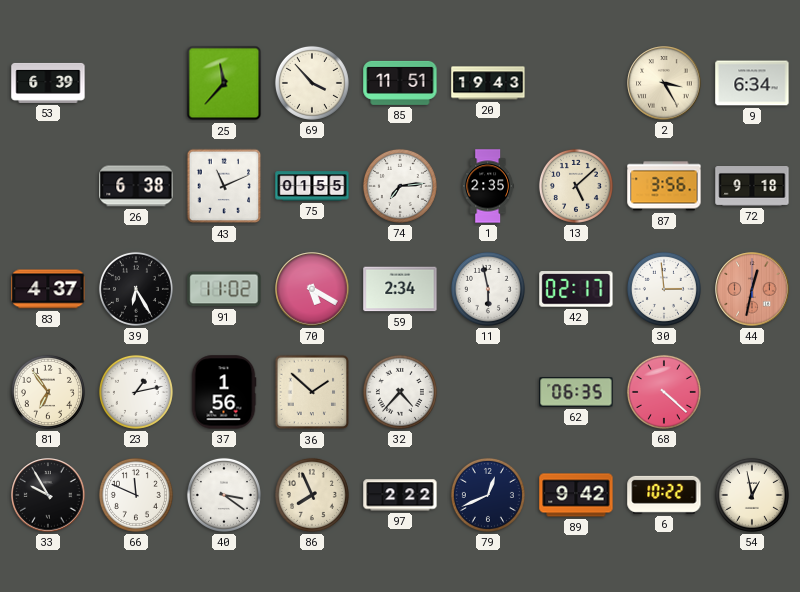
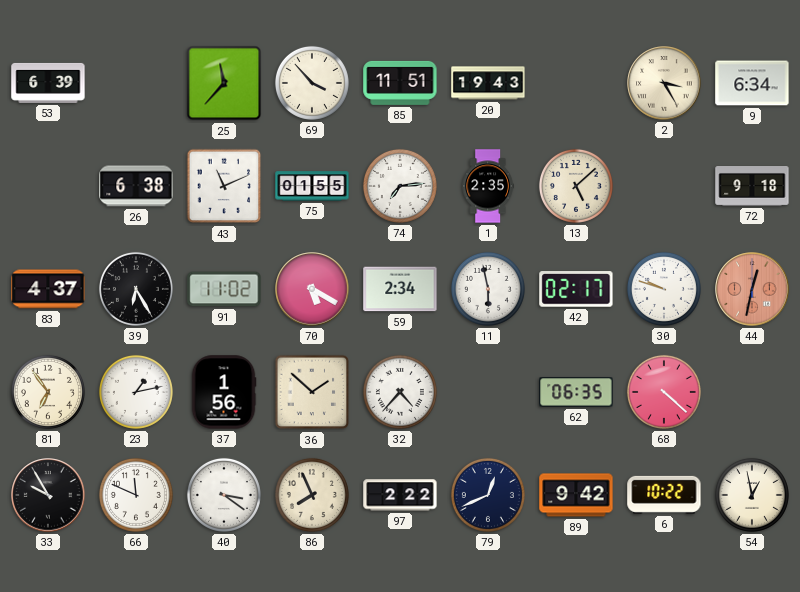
87: 3:56 -> none
30: 2:59 -> 9:48
